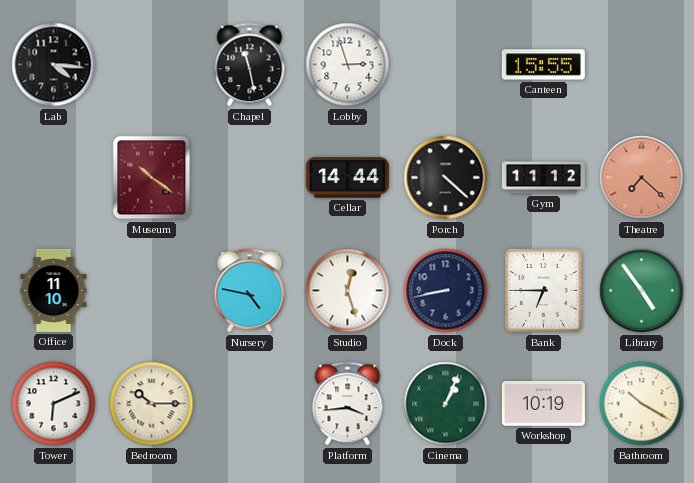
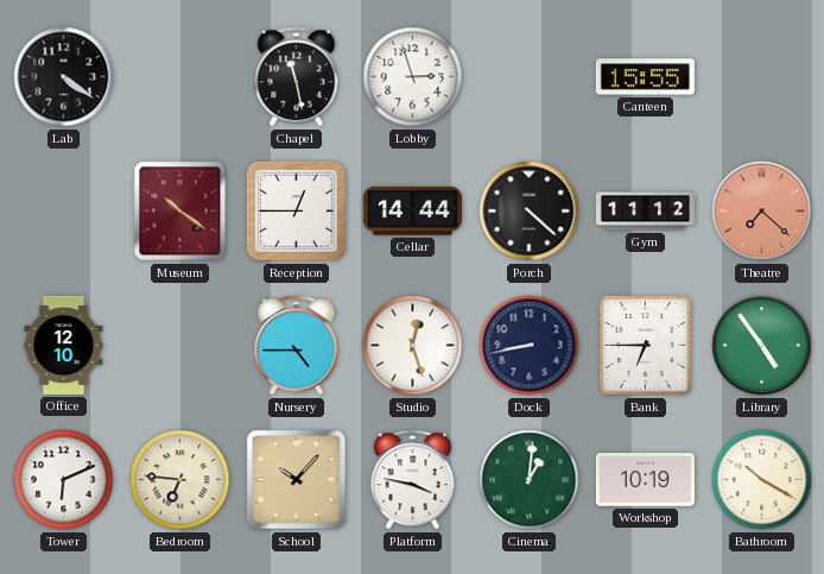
Lab: 4:16 -> 4:21
Reception: none -> 12:45
Office: 11:10 -> 12:10
Nursery: 4:47 -> 4:45
Bedroom: 10:15 -> 6:46
School: none -> 10:07
Platform: 3:44 -> 3:47
Cinema: 1:04 -> 1:01
